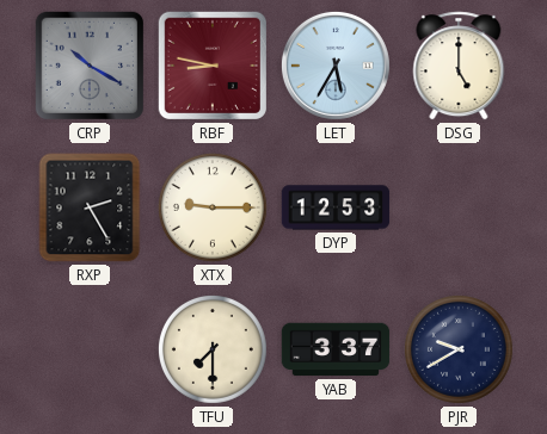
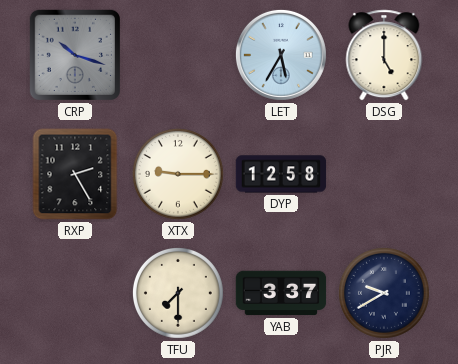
CRP: 10:20 -> 10:18
RBF: 8:47 -> none
DYP: 12:53 -> 12:58
